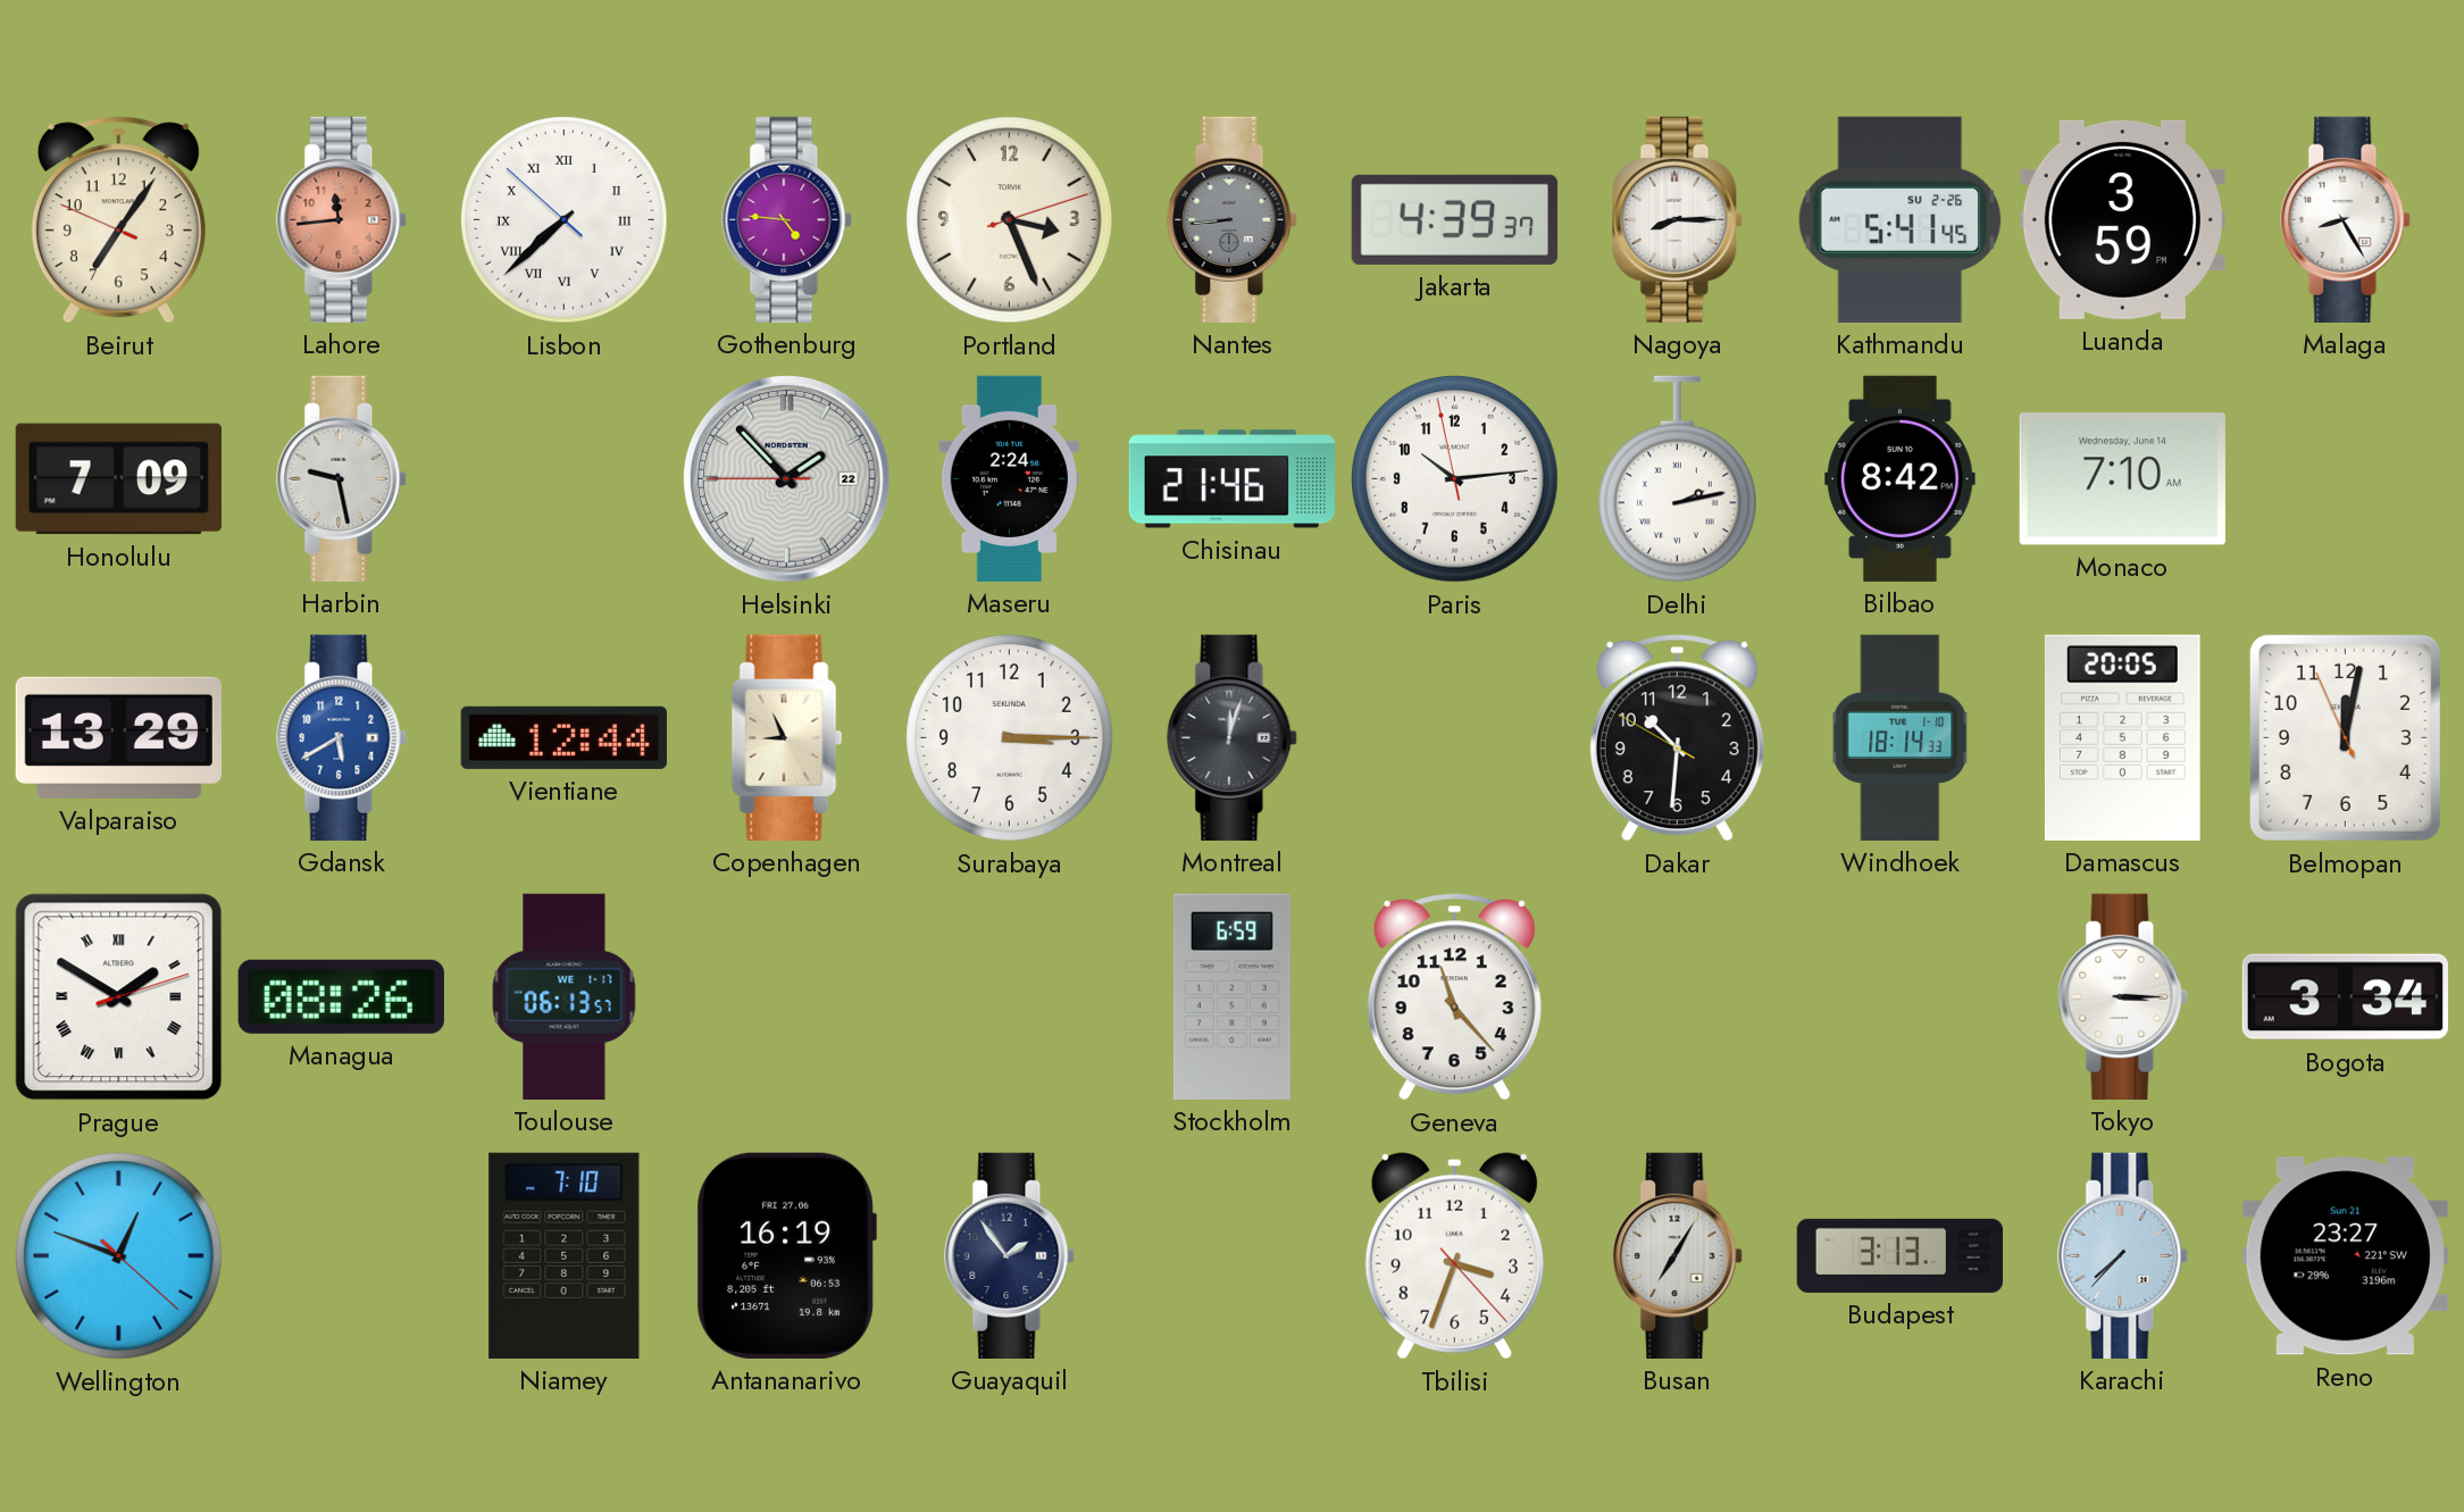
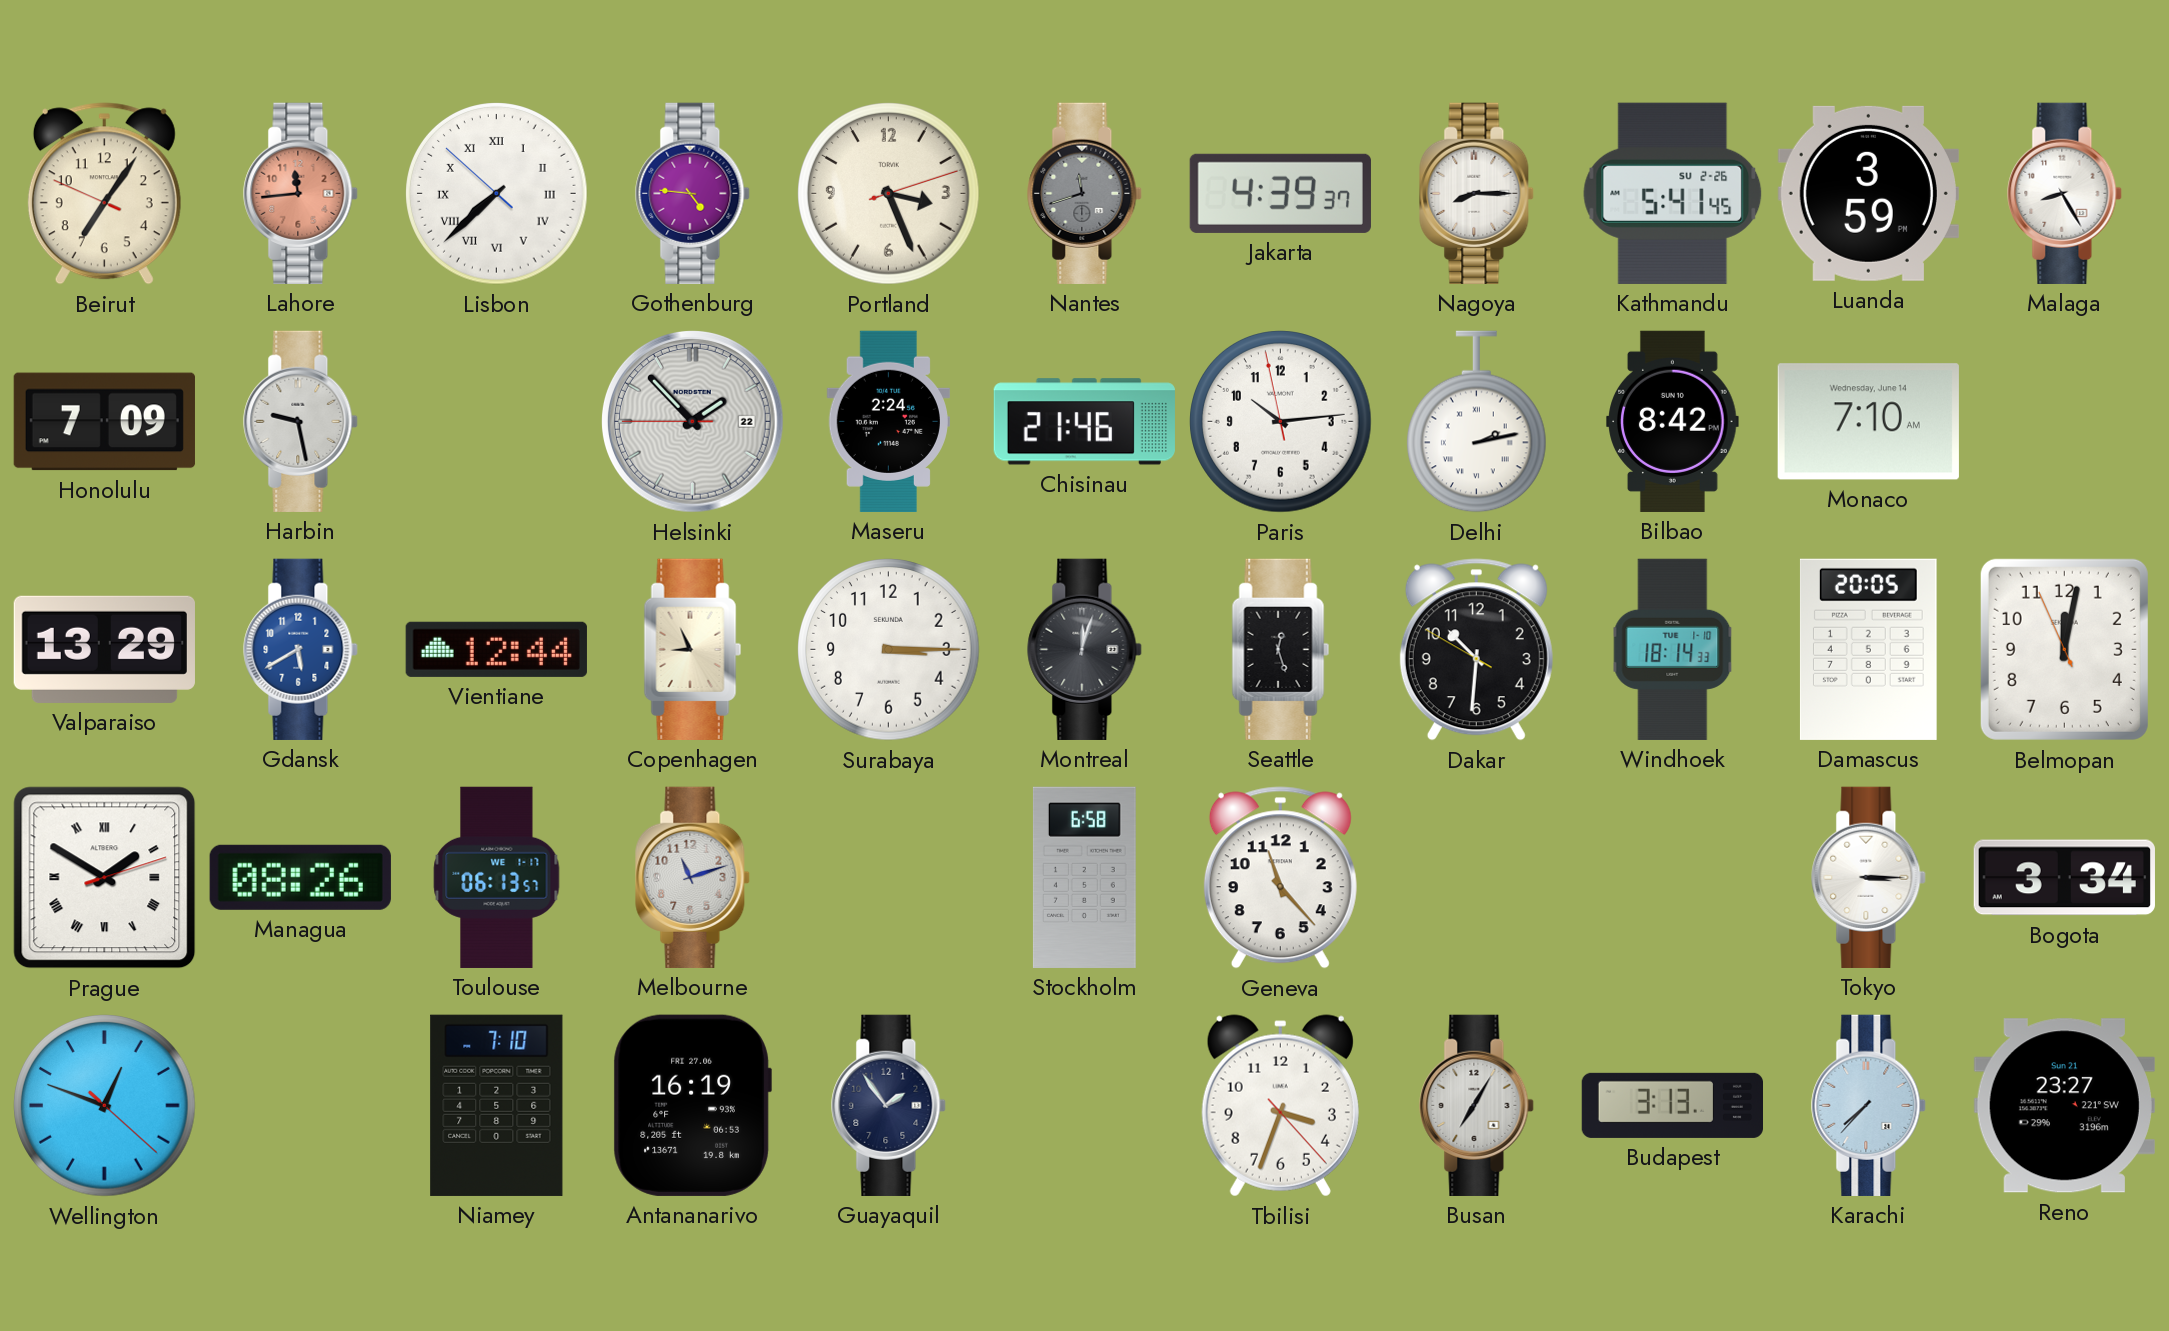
Nantes: 8:44 -> 11:42
Seattle: none -> 12:27
Melbourne: none -> 11:12
Stockholm: 6:59 -> 6:58
